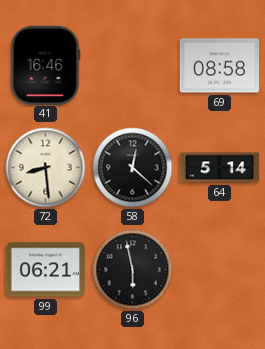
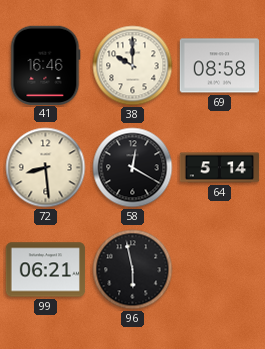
38: none -> 10:00
58: 12:22 -> 12:20
